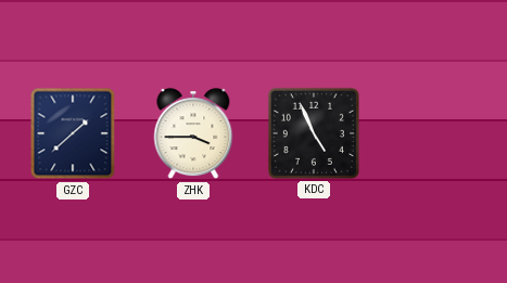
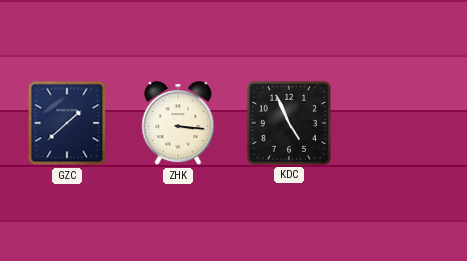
ZHK: 3:45 -> 3:16
